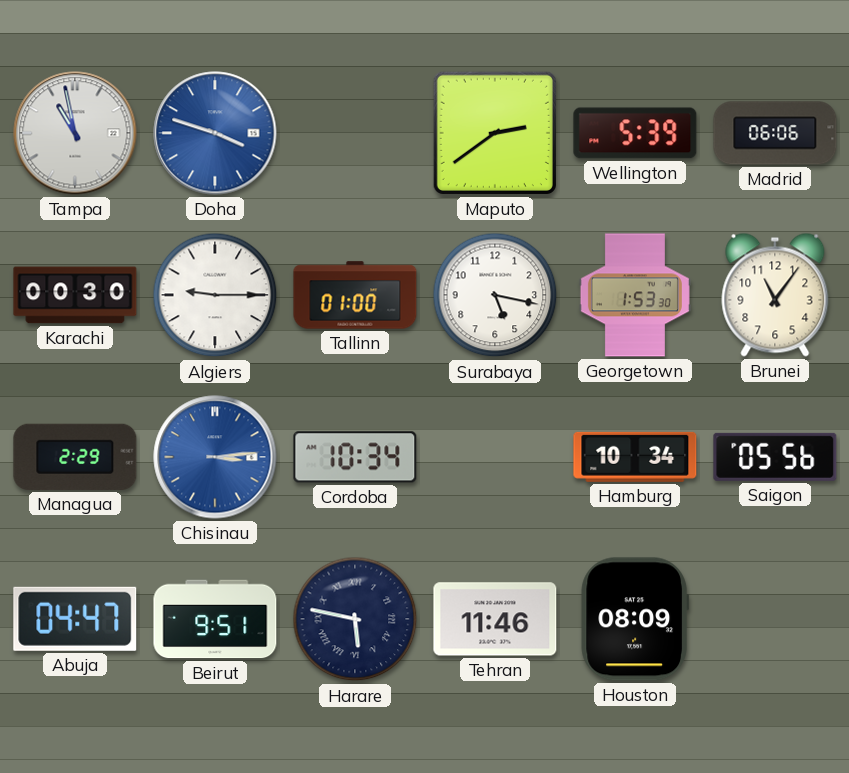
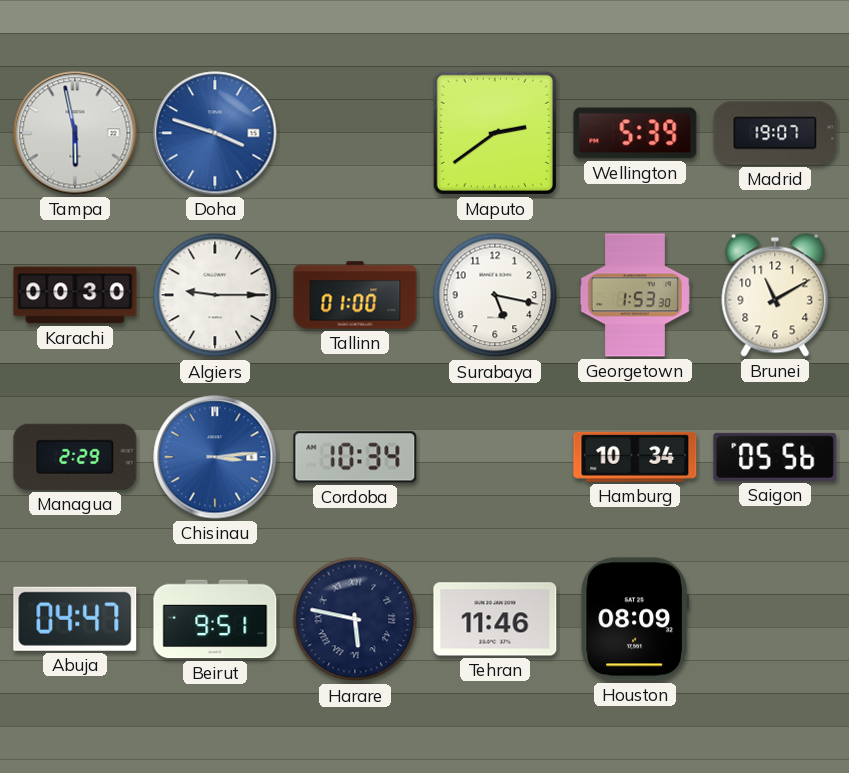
Tampa: 10:58 -> 5:58
Madrid: 06:06 -> 19:07
Brunei: 11:06 -> 11:10
